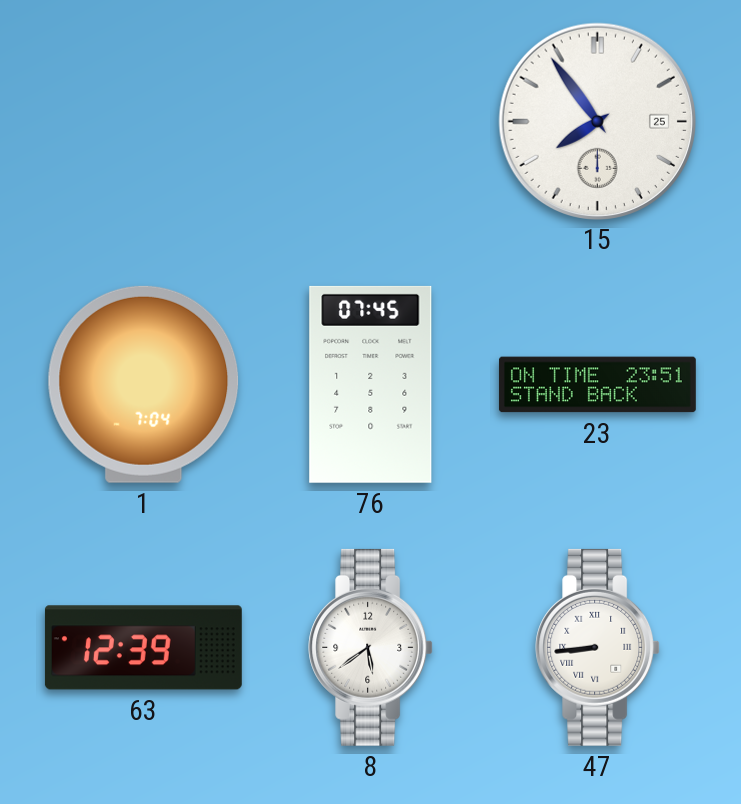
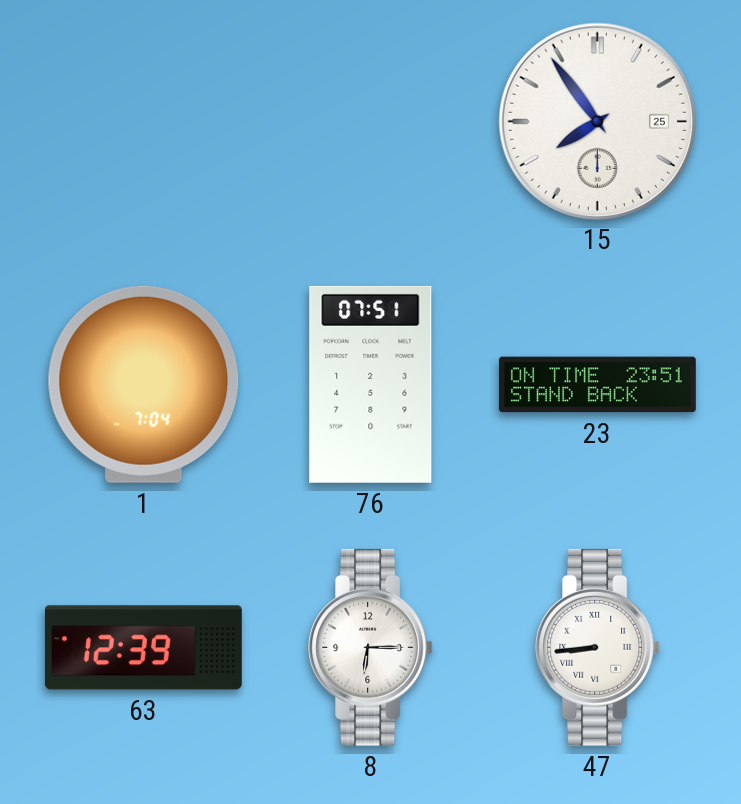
76: 07:45 -> 07:51
8: 5:39 -> 6:15
